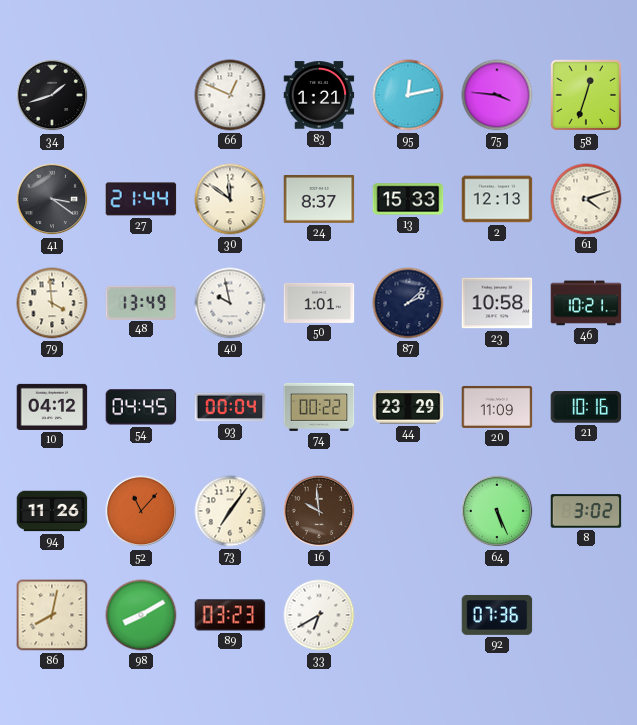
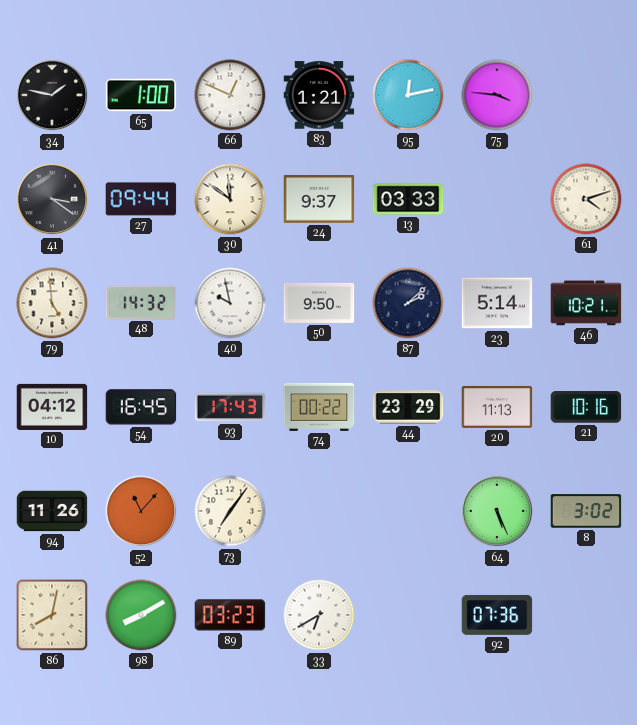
34: 1:42 -> 1:47
65: none -> 1:00
58: 12:33 -> none
27: 21:44 -> 09:44
24: 8:37 -> 9:37
13: 15:33 -> 03:33
2: 12:13 -> none
79: 3:59 -> 4:59
48: 13:49 -> 14:32
50: 1:01 -> 9:50
23: 10:58 -> 5:14
54: 04:45 -> 16:45
93: 00:04 -> 17:43
20: 11:09 -> 11:13
16: 9:59 -> none
